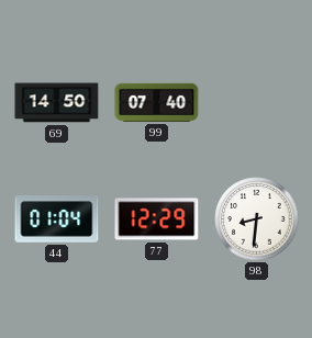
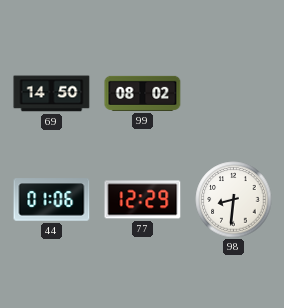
99: 07:40 -> 08:02
44: 01:04 -> 01:06
